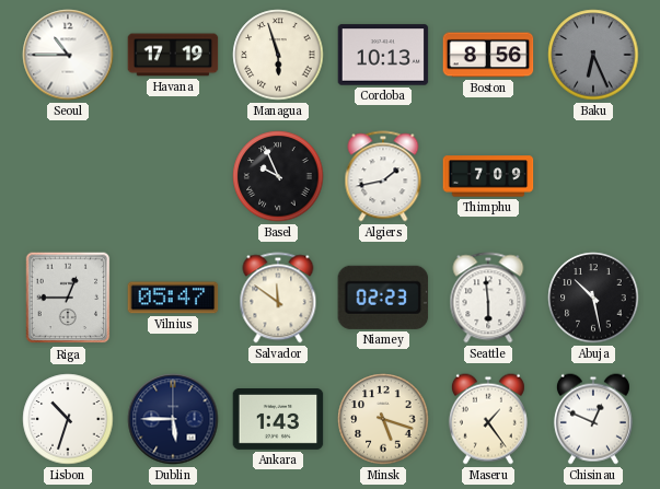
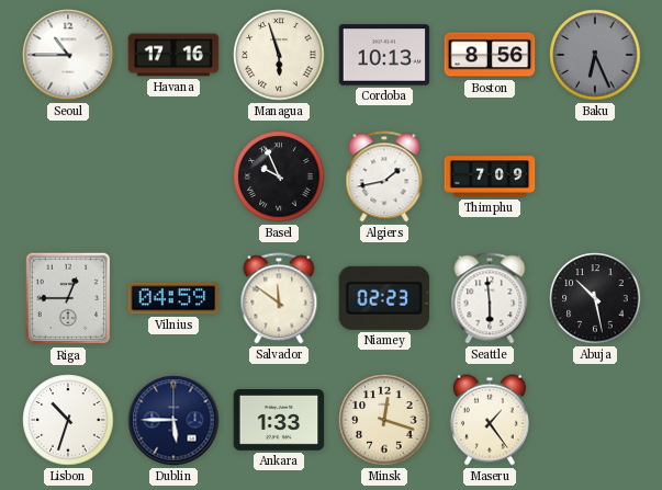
Havana: 17:19 -> 17:16
Vilnius: 05:47 -> 04:59
Ankara: 1:43 -> 1:33
Minsk: 5:18 -> 12:18
Chisinau: 12:49 -> none
